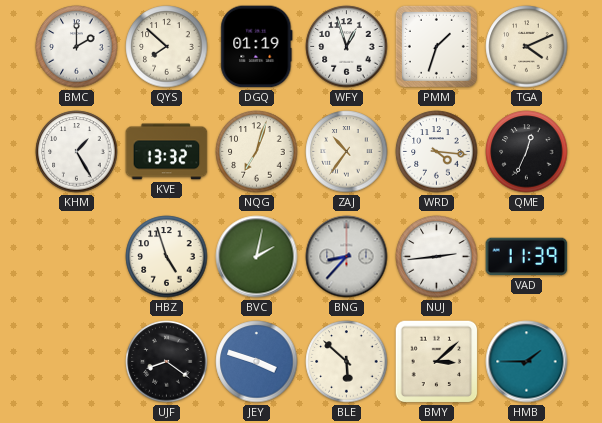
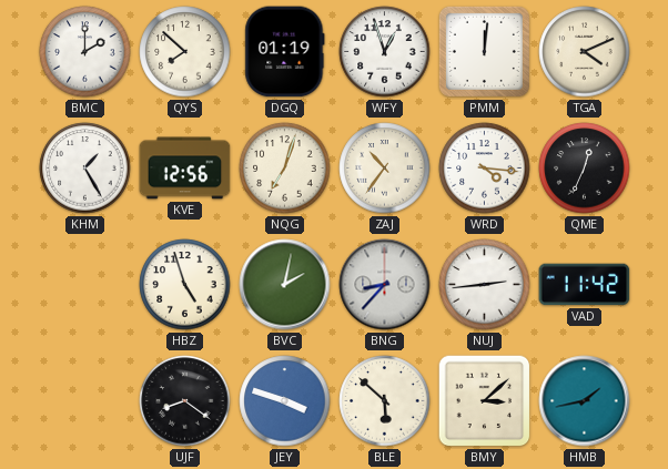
PMM: 1:33 -> 12:01
KVE: 13:32 -> 12:56
VAD: 11:39 -> 11:42
HMB: 1:45 -> 1:43
